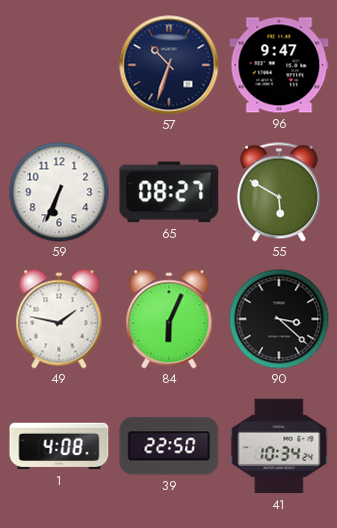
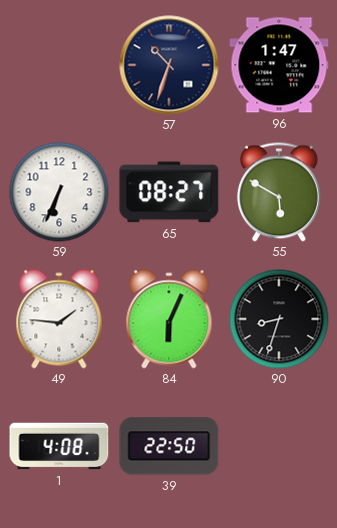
96: 9:47 -> 1:47
49: 1:47 -> 1:46
90: 3:22 -> 8:33
41: 10:34 -> none
